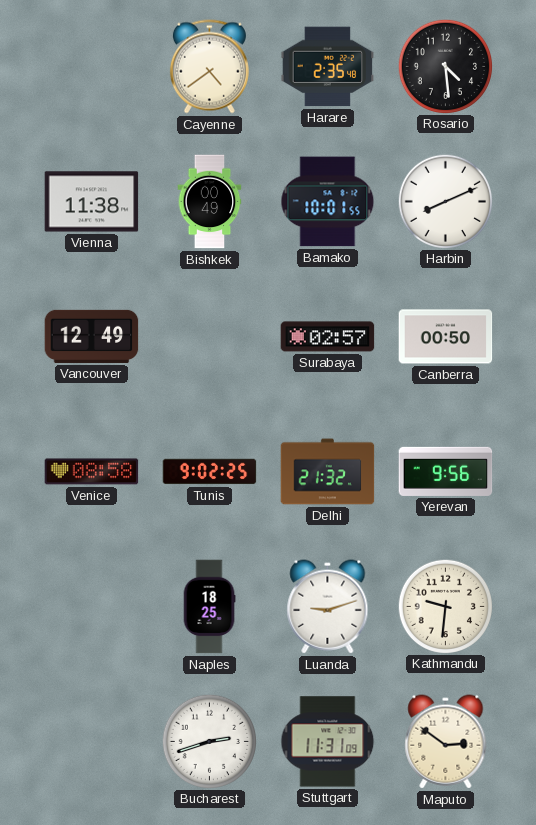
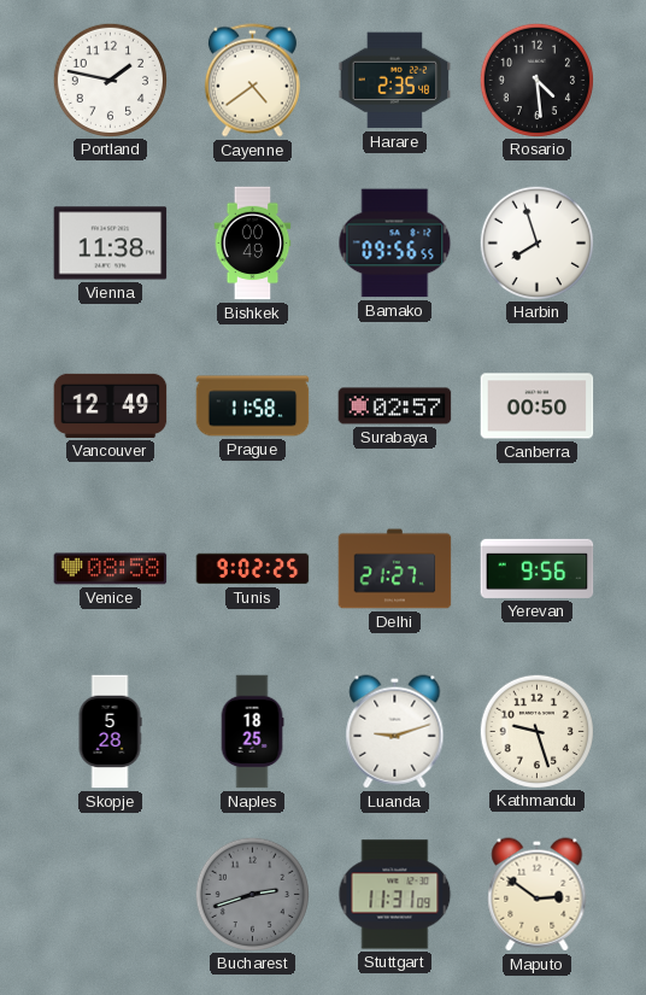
Portland: none -> 1:47
Bamako: 10:01 -> 09:56
Harbin: 8:11 -> 7:57
Prague: none -> 11:58
Delhi: 21:32 -> 21:27
Skopje: none -> 5:28
Kathmandu: 9:31 -> 9:27
Bucharest dial: white -> grey
